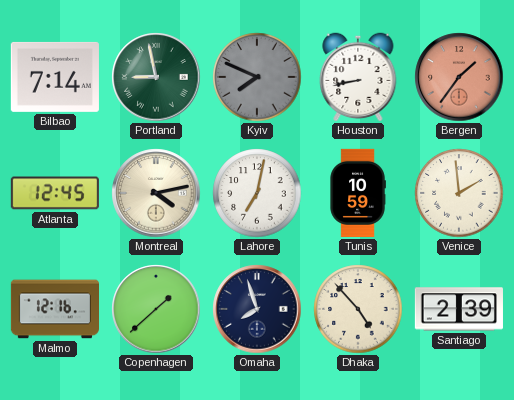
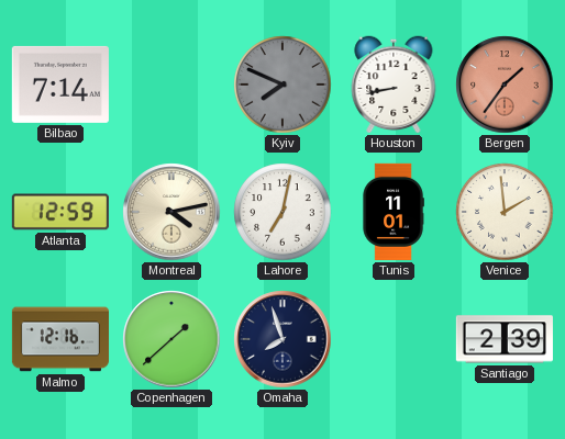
Portland: 8:58 -> none
Atlanta: 12:45 -> 12:59
Tunis: 10:59 -> 11:01
Dhaka: 4:53 -> none
